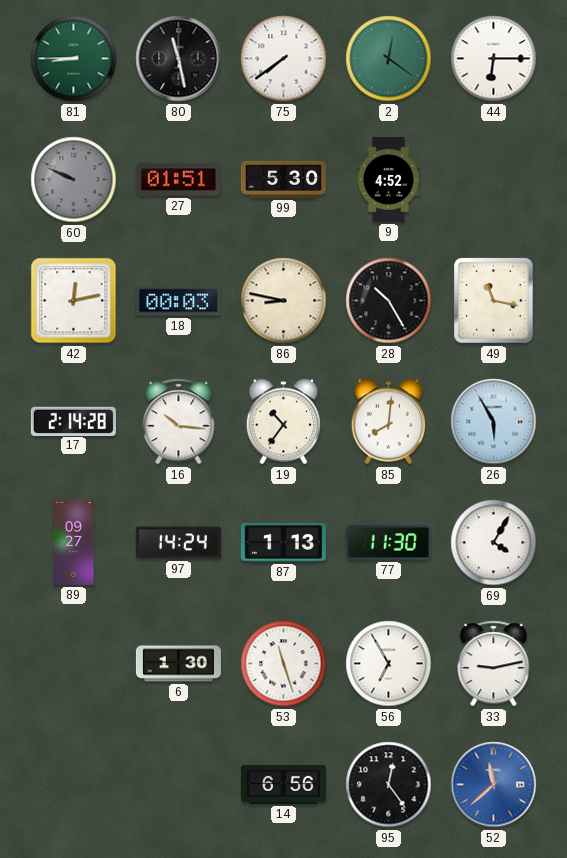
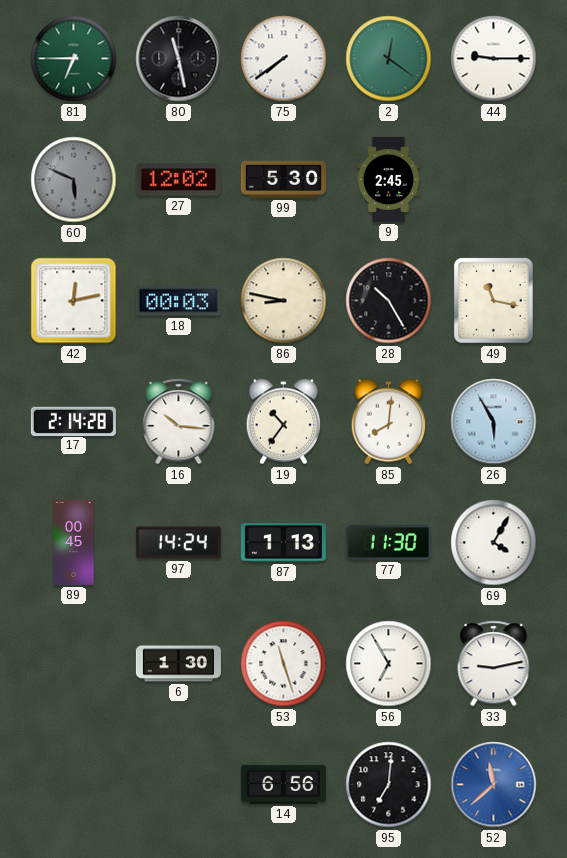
81: 8:45 -> 6:45
44: 6:15 -> 9:15
60: 9:49 -> 5:49
27: 01:51 -> 12:02
9: 4:52 -> 2:45
89: 09:27 -> 00:45
95: 12:24 -> 7:01
